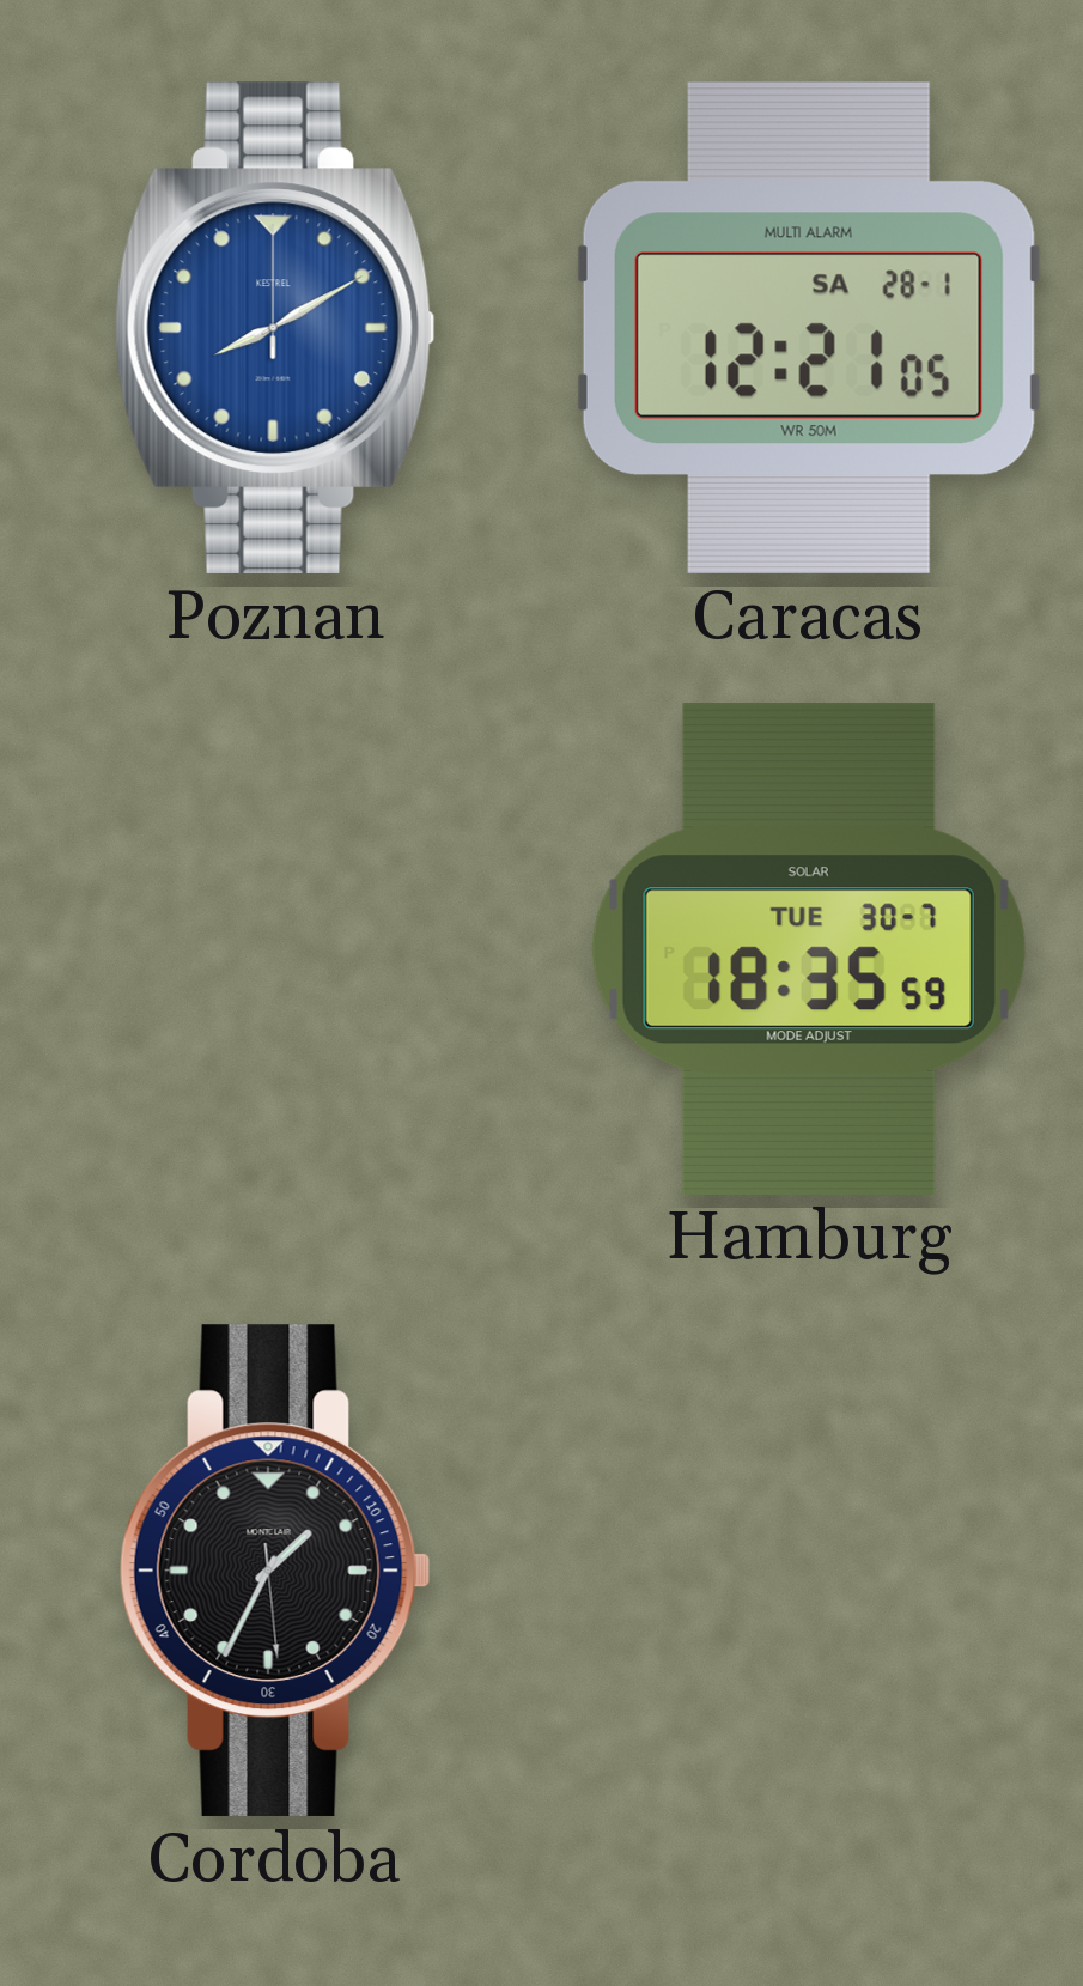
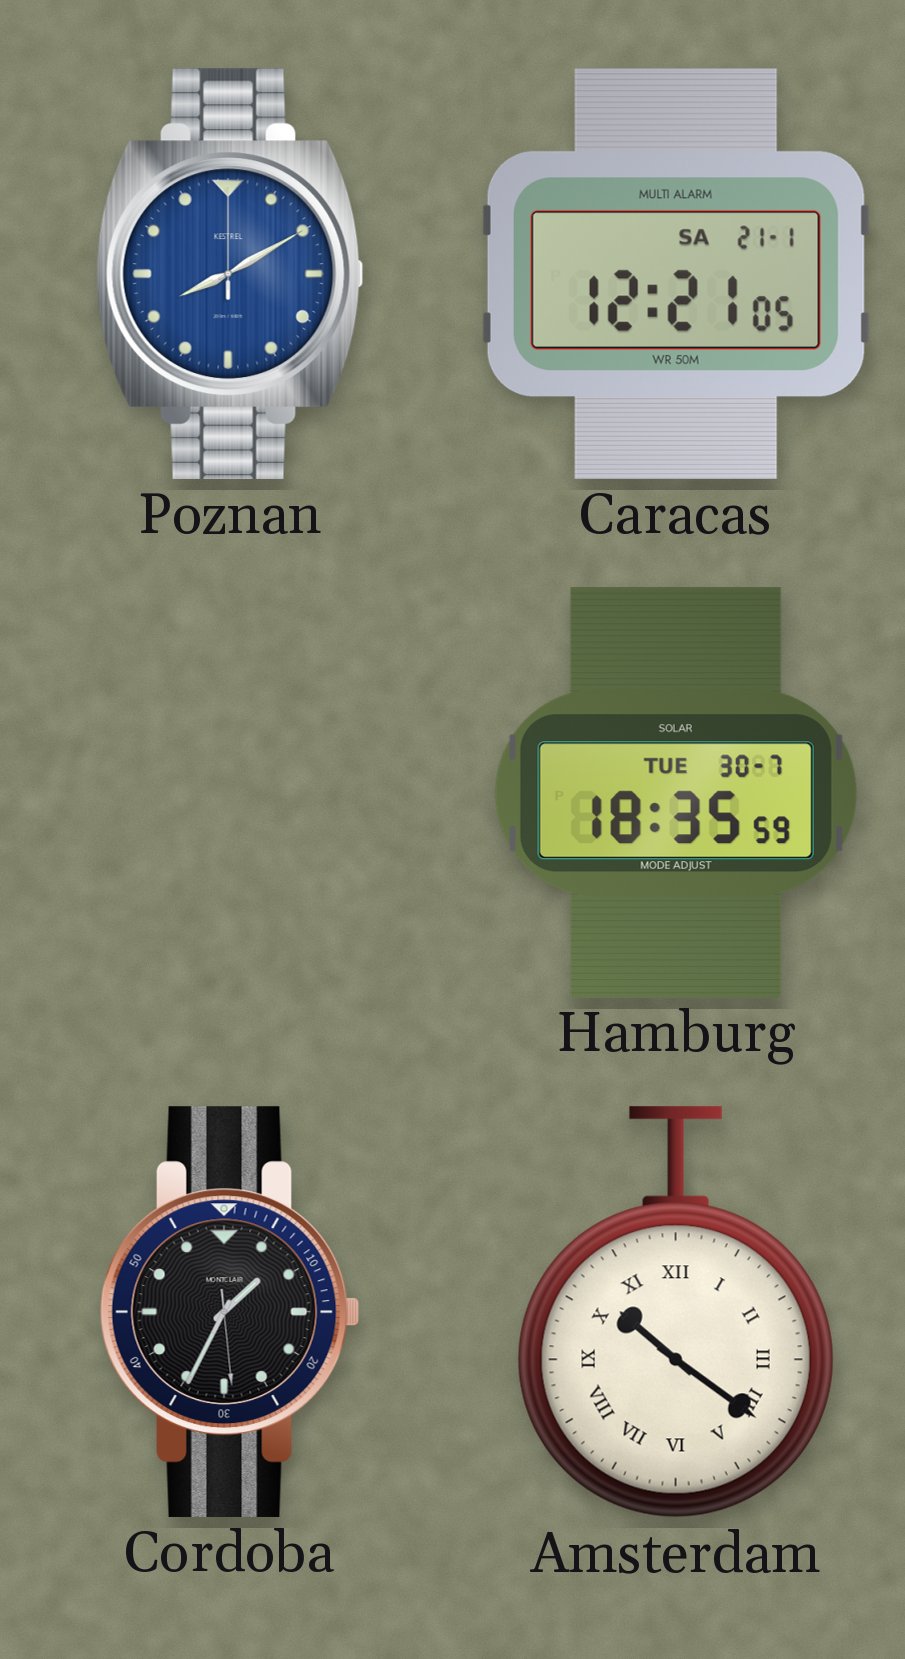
Caracas date: SA 28-1 -> SA 21-1
Amsterdam: none -> 10:21
